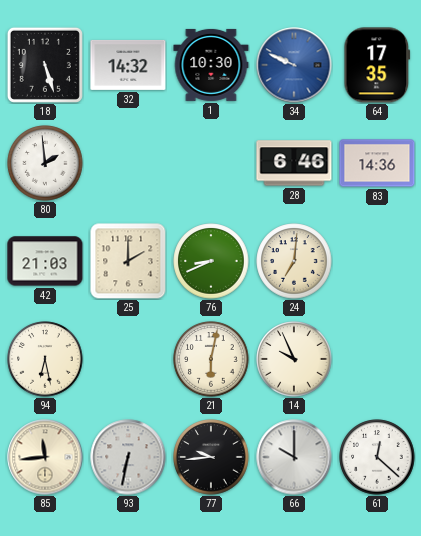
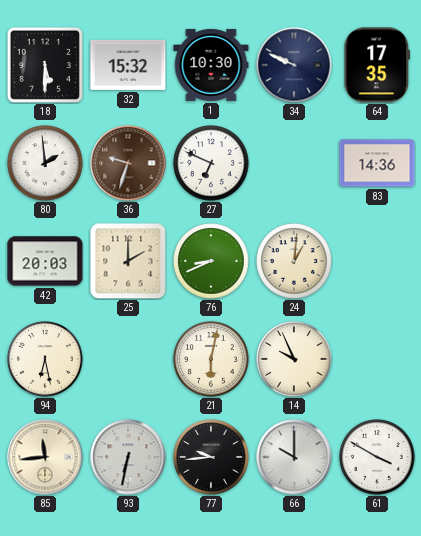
18: 5:27 -> 5:30
32: 14:32 -> 15:32
34 dial: blue -> navy
36: none -> 9:33
27: none -> 6:49
28: 6:46 -> none
42: 21:03 -> 20:03
24: 7:01 -> 1:01
61: 12:22 -> 3:50
